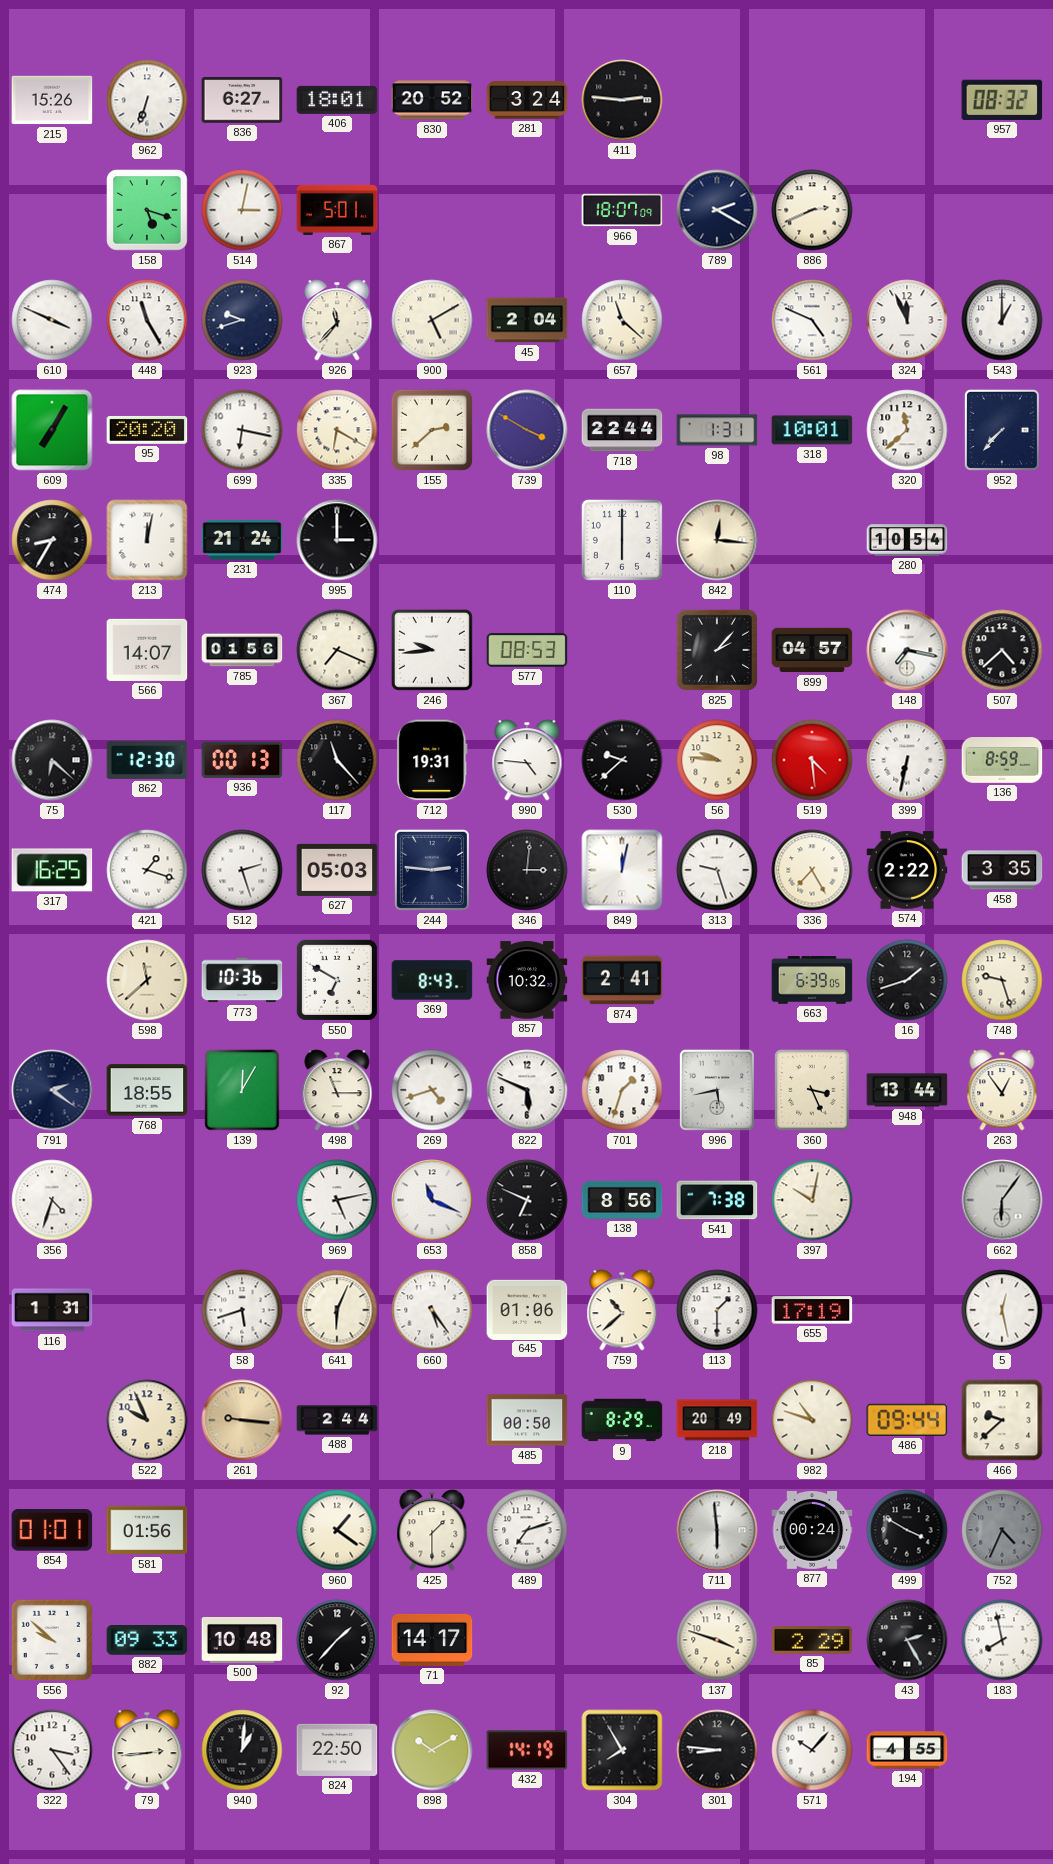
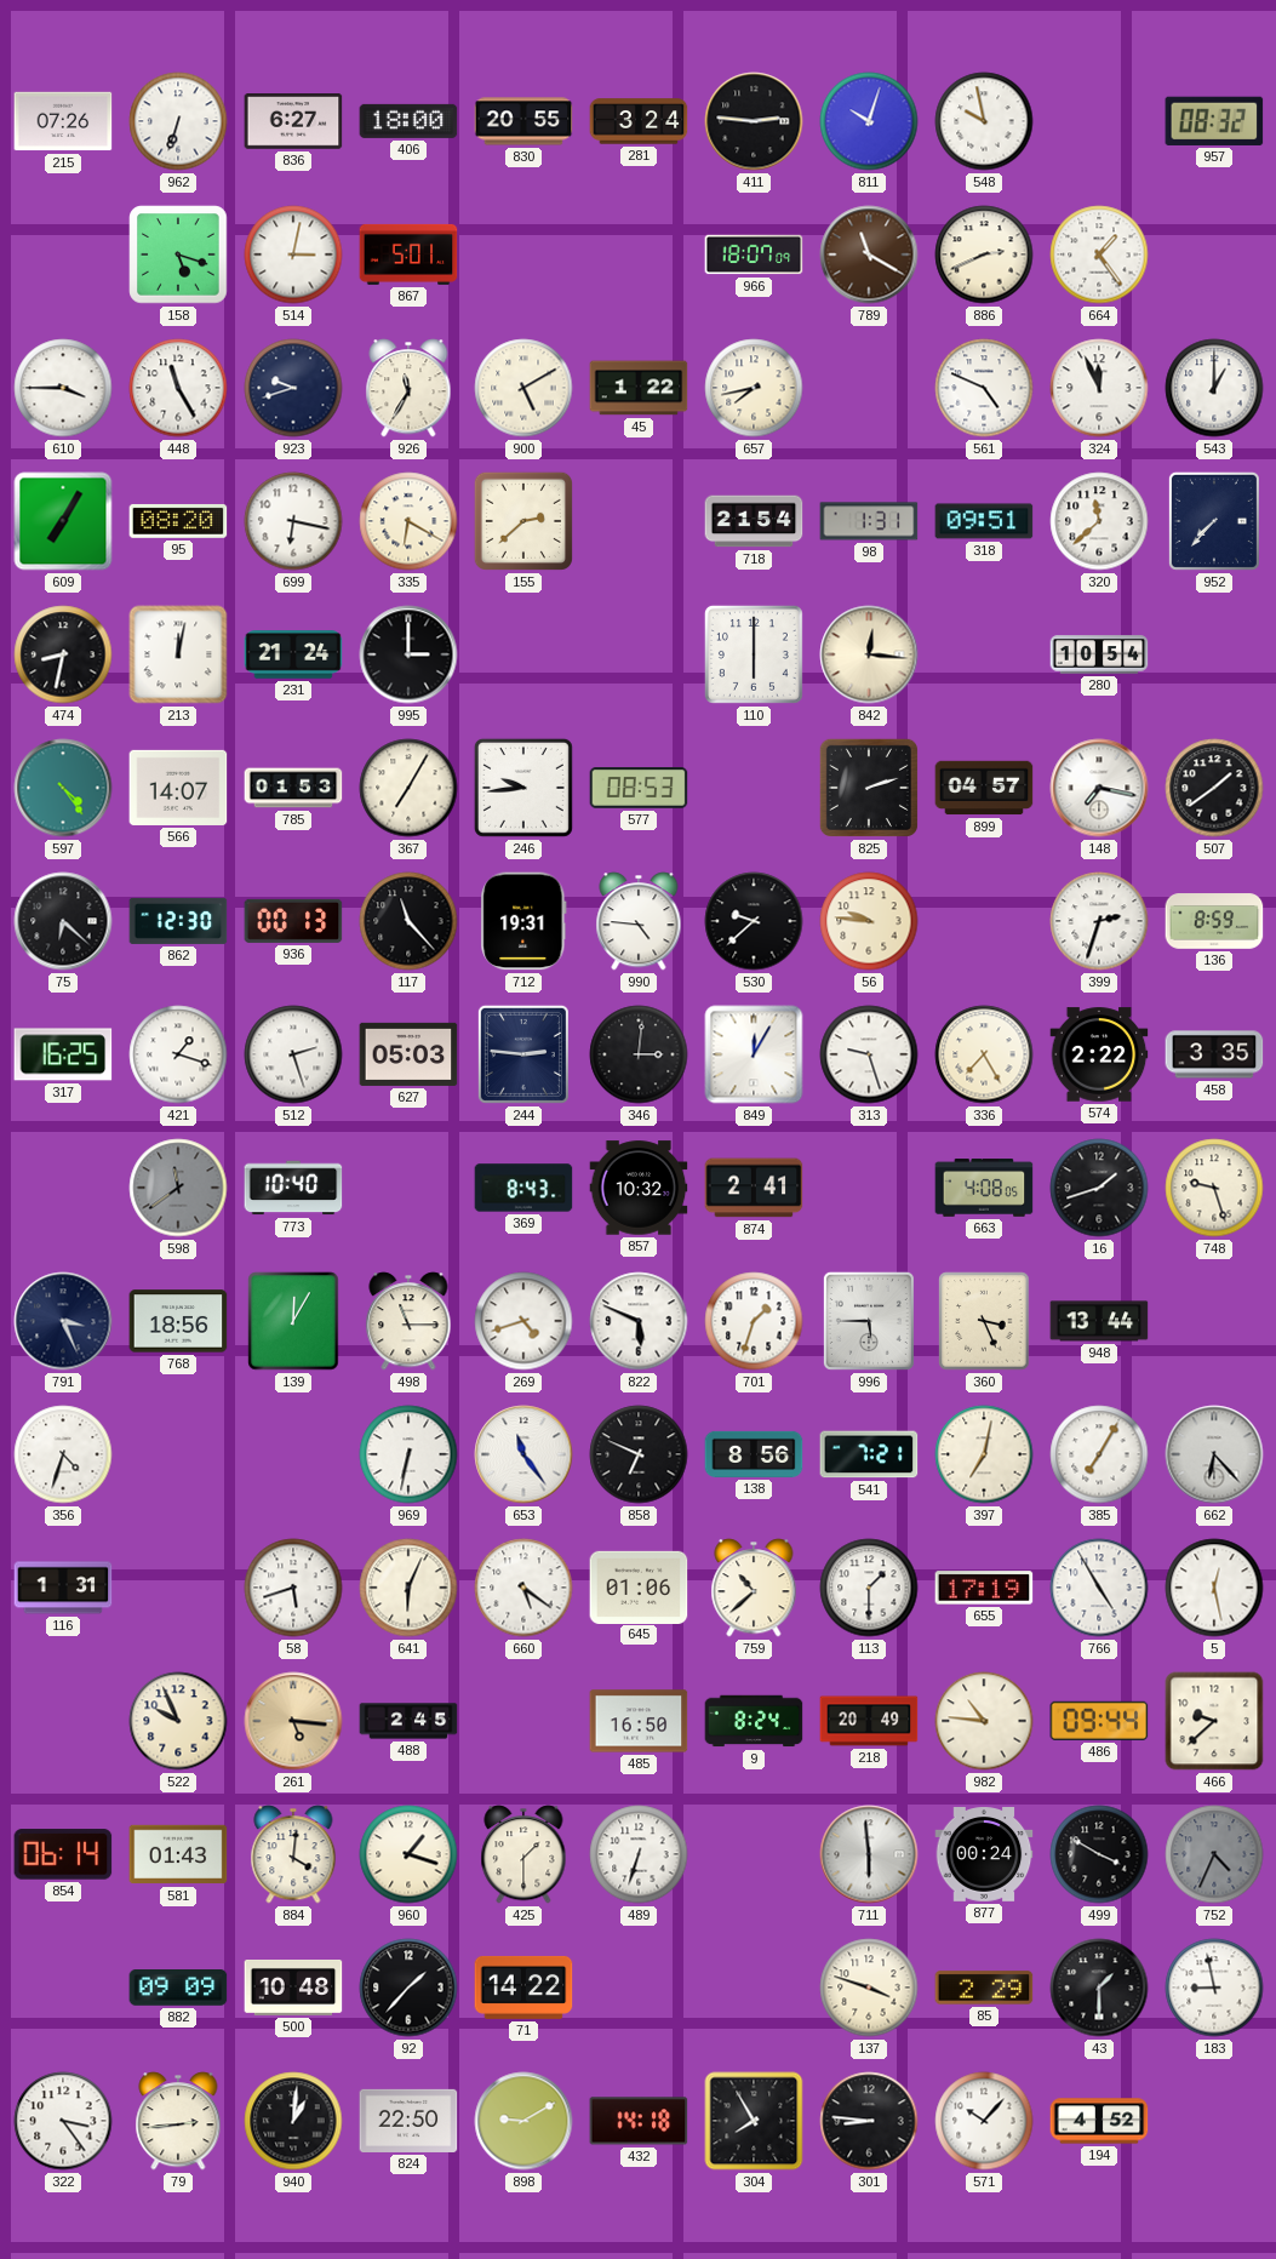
215: 15:26 -> 07:26
406: 18:01 -> 18:00
830: 20:52 -> 20:55
811: none -> 10:03
548: none -> 9:58
789: 2:20 -> 11:20
789 dial: navy -> brown
664: none -> 1:24
610: 3:49 -> 3:45
926: 11:37 -> 11:35
45: 2:04 -> 1:22
657: 11:22 -> 7:43
95: 20:20 -> 08:20
739: 3:50 -> none
718: 22:44 -> 21:54
318: 10:01 -> 09:51
474: 8:35 -> 8:32
597: none -> 4:24
785: 01:56 -> 01:53
367: 7:19 -> 7:05
825: 2:07 -> 2:12
507: 4:38 -> 1:39
519: 4:29 -> none
399: 6:32 -> 2:33
849: 12:02 -> 12:05
598: 11:38 -> 11:39
598 dial: cream -> grey
773: 10:36 -> 10:40
550: 6:50 -> none
663: 6:39 -> 4:08
791: 2:21 -> 3:26
768: 18:55 -> 18:56
996: 5:43 -> 5:45
263: 12:54 -> none
969: 5:13 -> 6:32
653: 11:19 -> 11:24
541: 7:38 -> 7:21
397: 10:02 -> 7:02
385: none -> 7:05
662: 6:06 -> 6:23
660: 5:24 -> 5:21
766: none -> 4:55
261: 9:16 -> 5:16
488: 2:44 -> 2:45
485: 00:50 -> 16:50
9: 8:29 -> 8:24
982: 10:48 -> 10:46
854: 01:01 -> 06:14
581: 01:56 -> 01:43
884: none -> 4:01
960: 1:21 -> 1:18
489: 7:12 -> 6:33
556: 9:52 -> none
882: 09:33 -> 09:09
71: 14:17 -> 14:22
43: 2:25 -> 1:30
183: 7:58 -> 8:58
898: 10:10 -> 9:10
432: 14:19 -> 14:18
194: 4:55 -> 4:52
